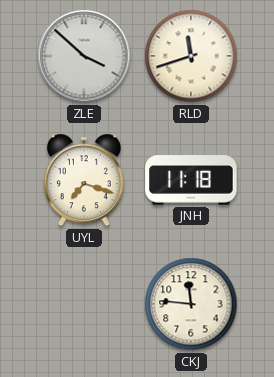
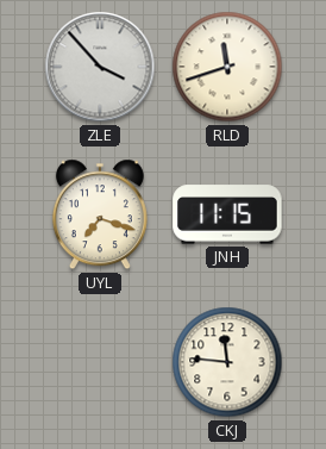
ZLE: 3:52 -> 3:53
JNH: 11:18 -> 11:15
